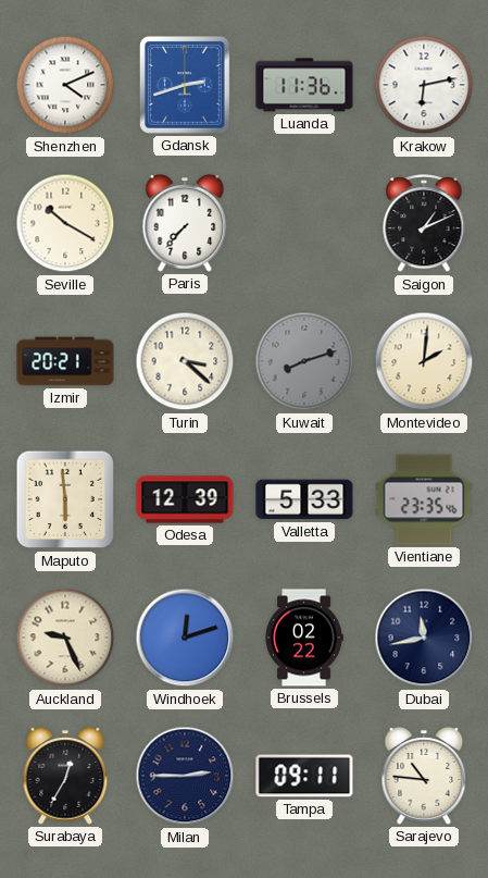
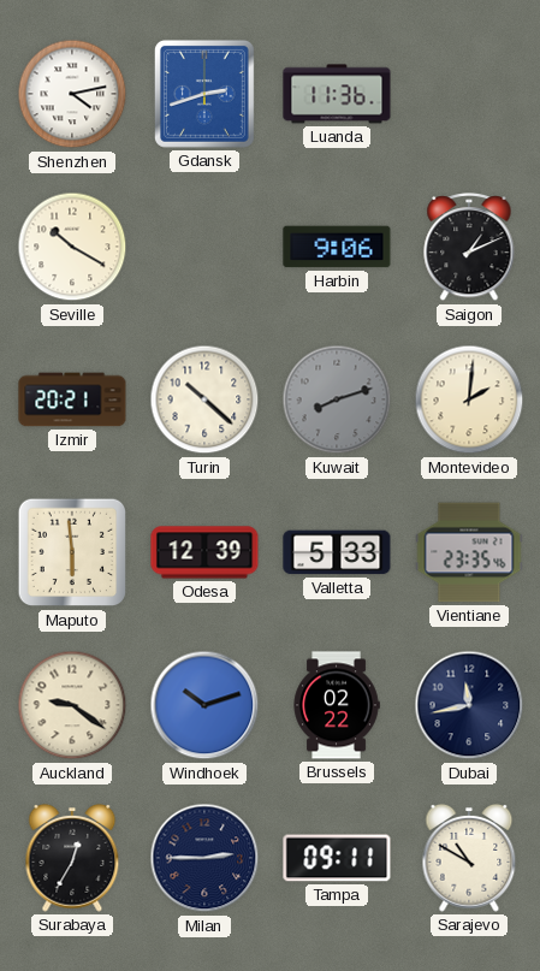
Shenzhen: 4:11 -> 4:13
Krakow: 6:13 -> none
Paris: 7:37 -> none
Harbin: none -> 9:06
Turin: 3:22 -> 10:22
Auckland: 9:26 -> 9:21
Windhoek: 12:12 -> 10:12
Sarajevo: 10:46 -> 10:50
